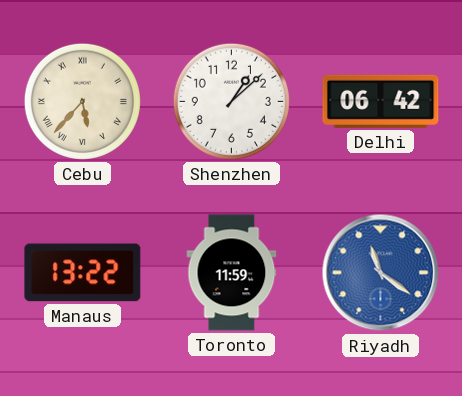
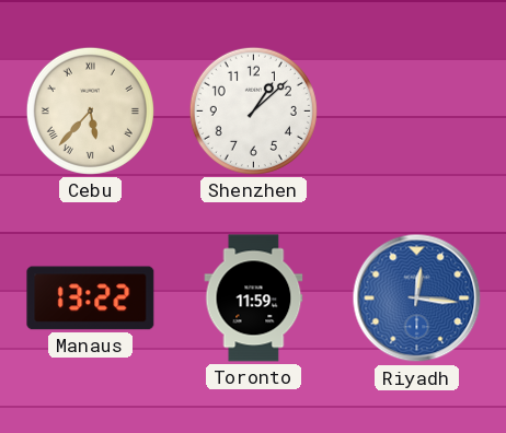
Delhi: 06:42 -> none
Riyadh: 11:21 -> 12:16
